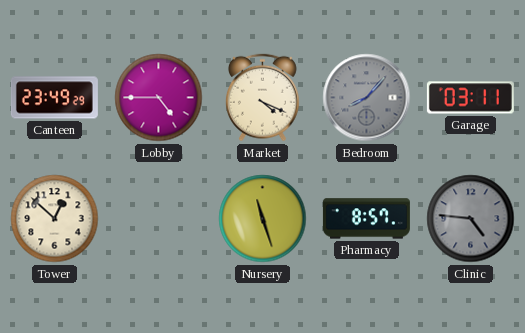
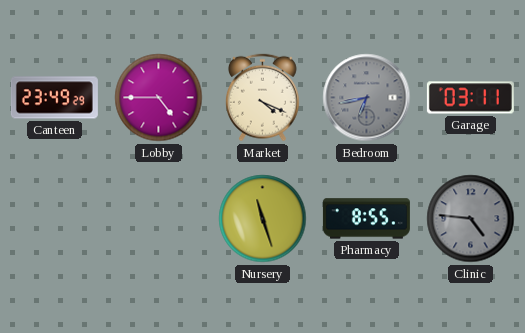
Bedroom: 8:07 -> 6:43
Tower: 12:52 -> none
Pharmacy: 8:57 -> 8:55
